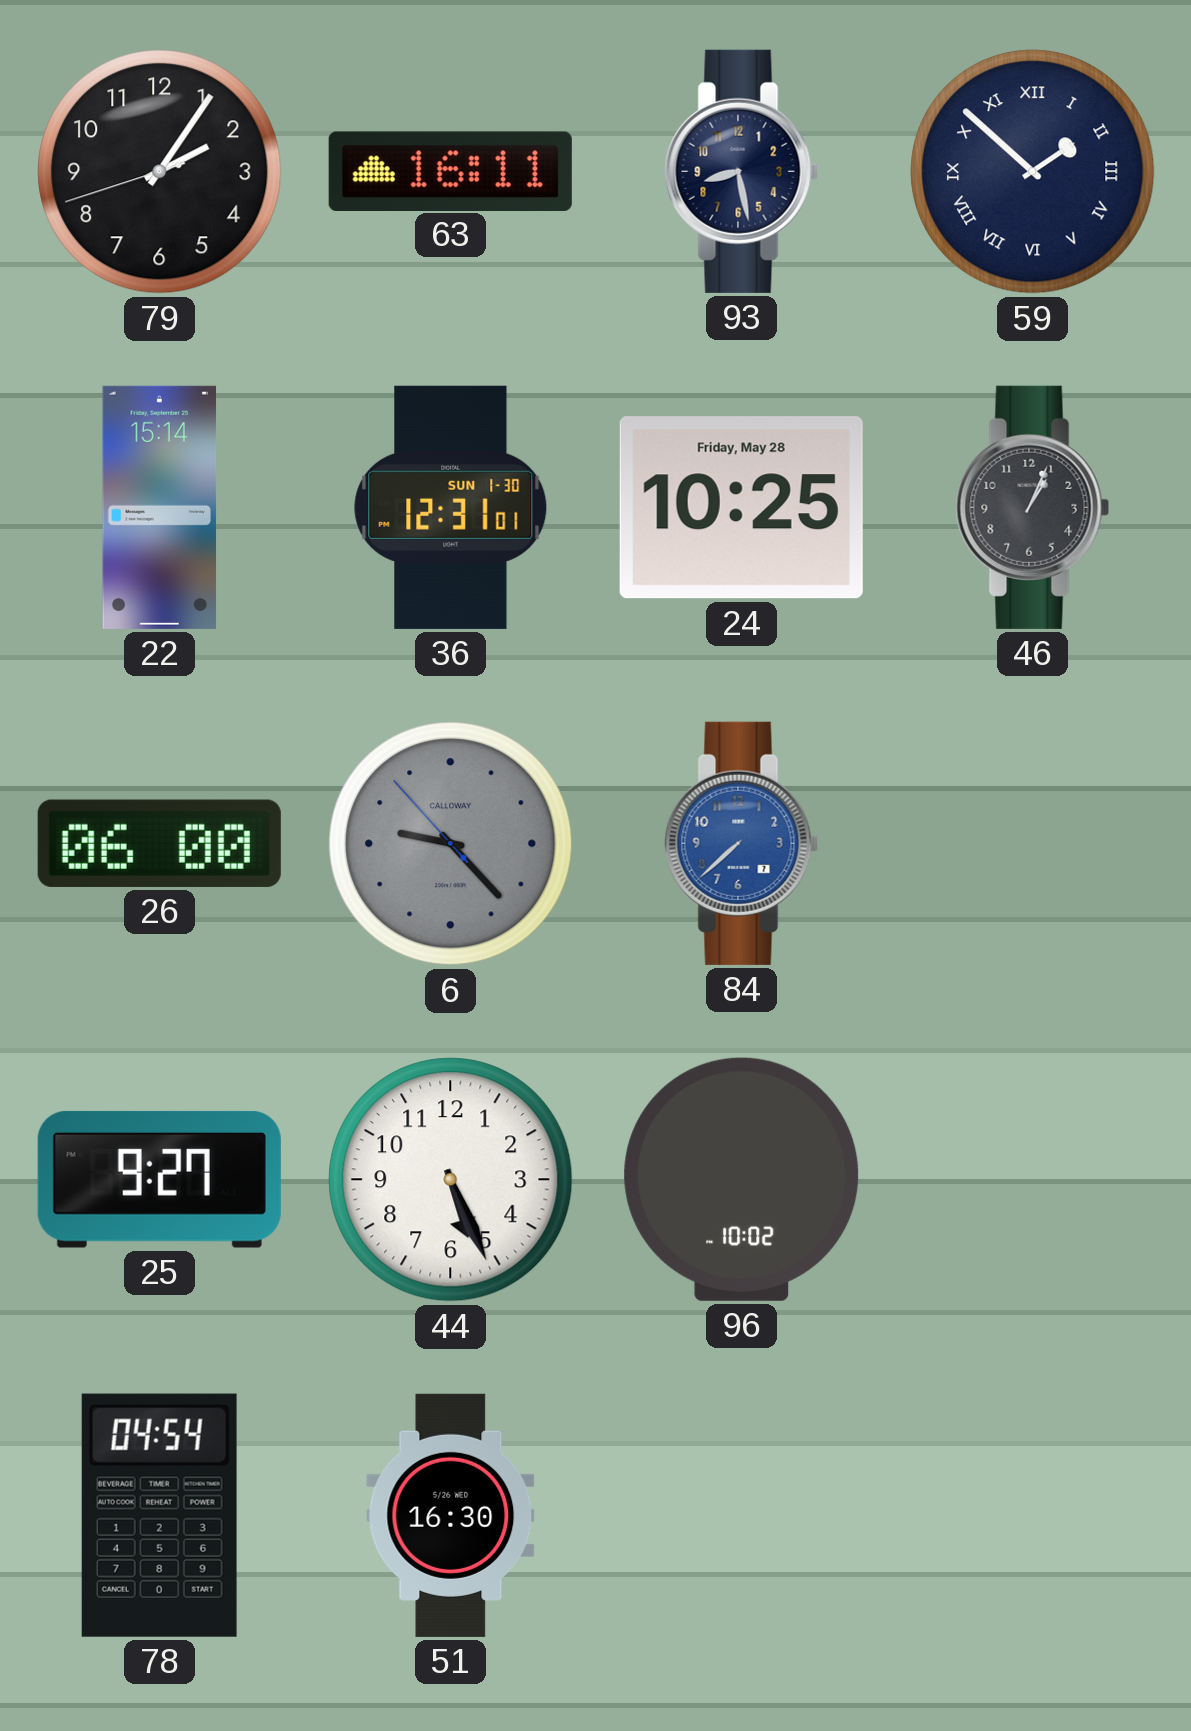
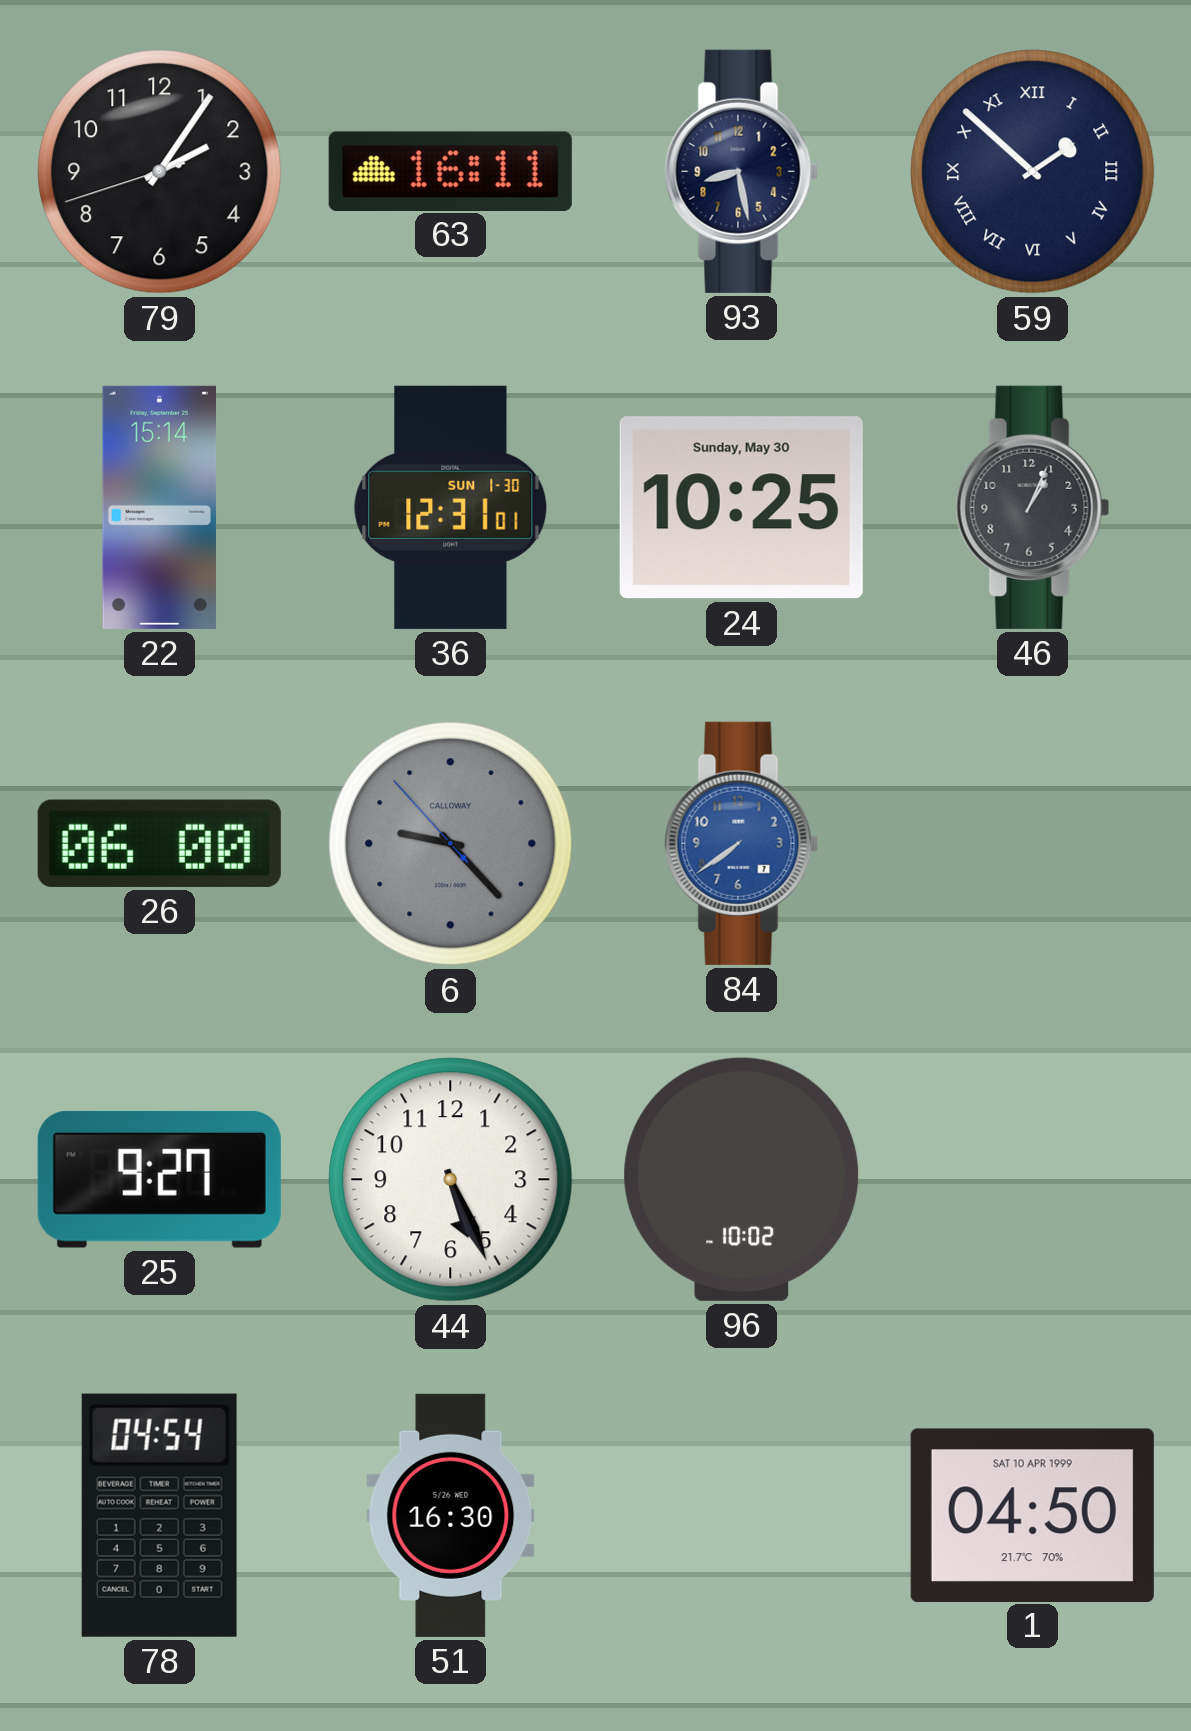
24 date: Friday, May 28 -> Sunday, May 30
84: 7:38 -> 7:39
1: none -> 04:50
